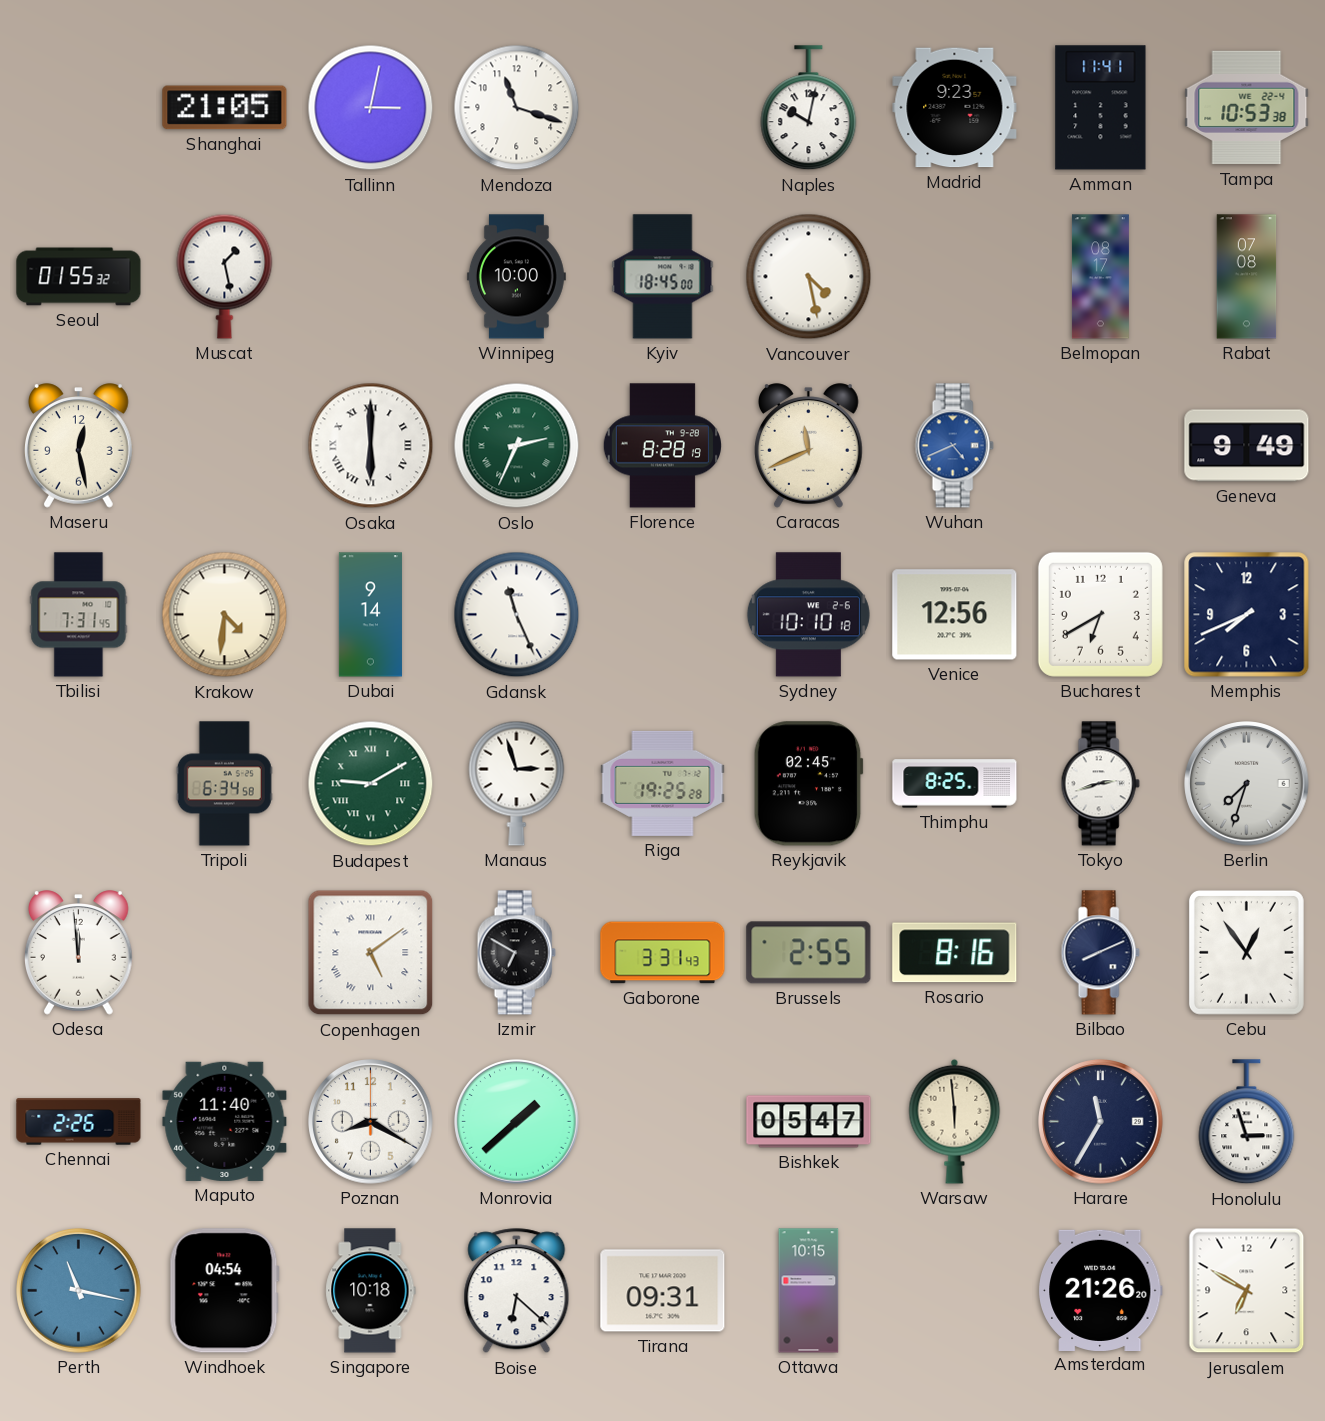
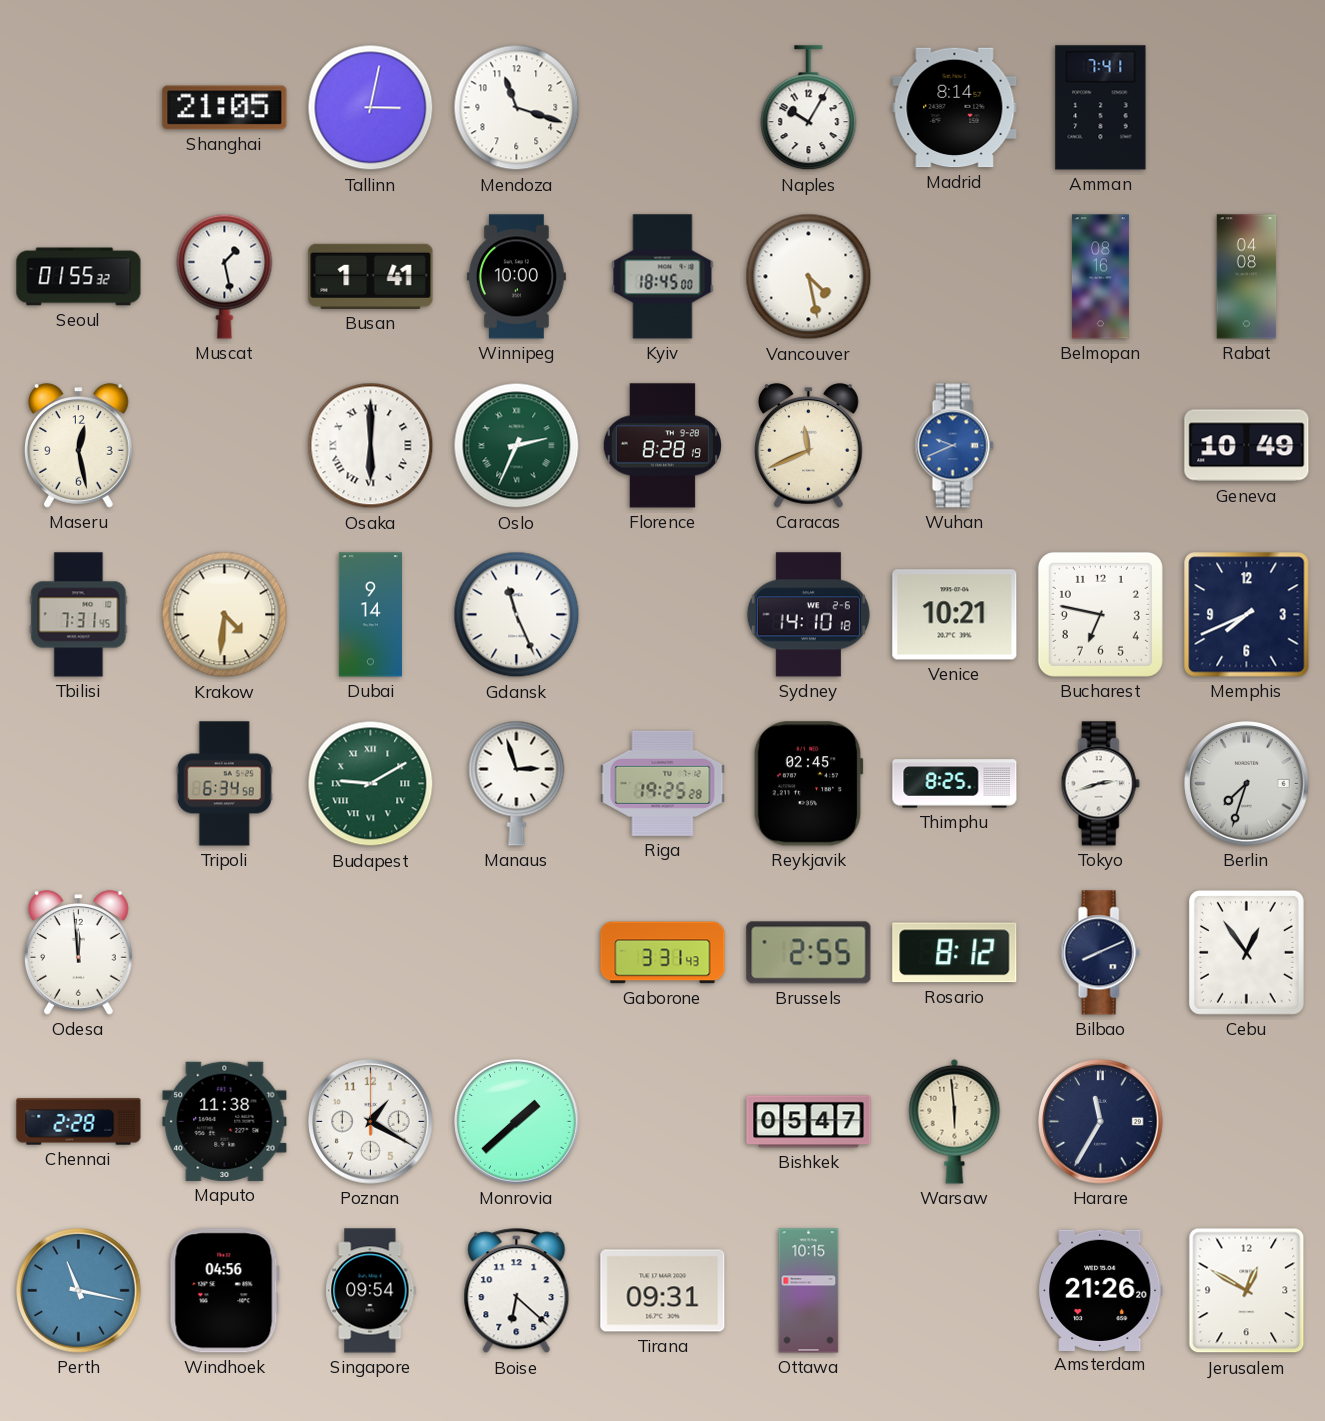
Naples: 10:02 -> 10:05
Madrid: 9:23 -> 8:14
Amman: 11:41 -> 7:41
Tampa: 10:53 -> none
Busan: none -> 1:41
Belmopan: 08:17 -> 08:16
Rabat: 07:08 -> 04:08
Wuhan: 4:41 -> 9:41
Geneva: 9:49 -> 10:49
Sydney: 10:10 -> 14:10
Venice: 12:56 -> 10:21
Bucharest: 6:40 -> 6:47
Copenhagen: 5:09 -> none
Izmir: 6:50 -> none
Rosario: 8:16 -> 8:12
Chennai: 2:26 -> 2:28
Maputo: 11:40 -> 11:38
Poznan: 8:20 -> 1:20
Honolulu: 2:57 -> none
Windhoek: 04:54 -> 04:56
Singapore: 10:18 -> 09:54
Jerusalem: 6:50 -> 12:50
